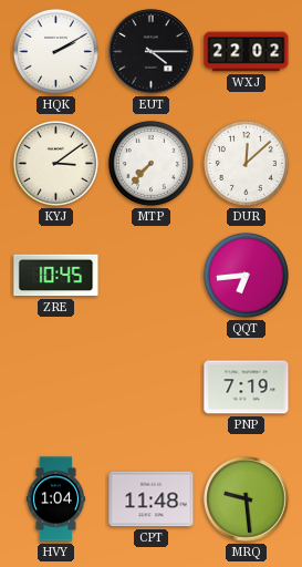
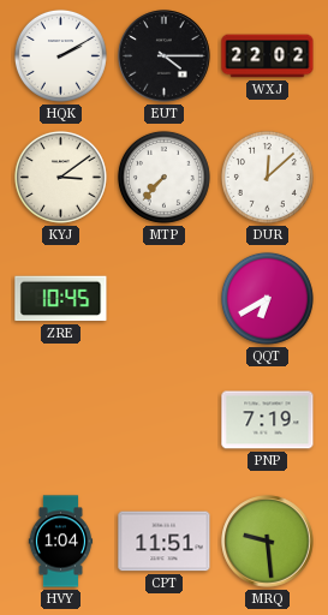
QQT: 6:44 -> 6:40
CPT: 11:48 -> 11:51
